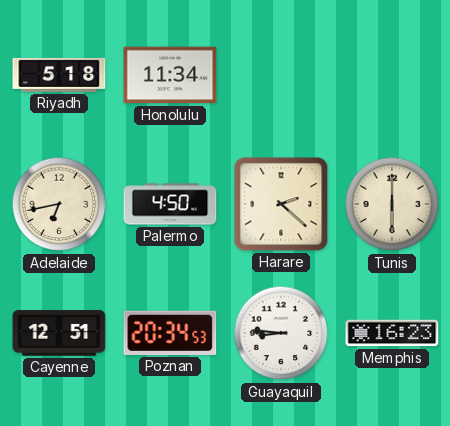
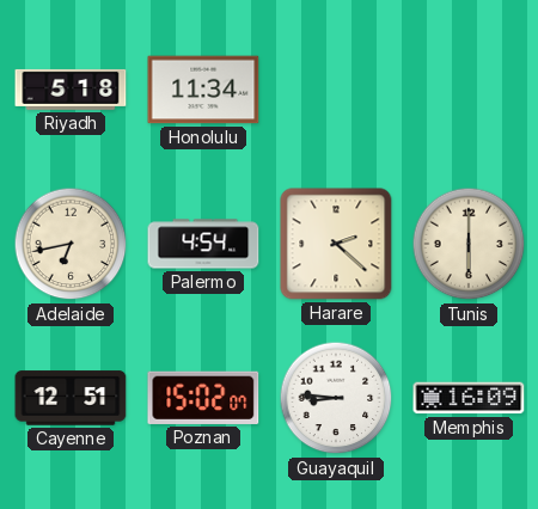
Palermo: 4:50 -> 4:54
Poznan: 20:34 -> 15:02
Memphis: 16:23 -> 16:09
